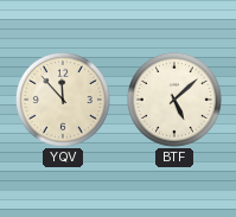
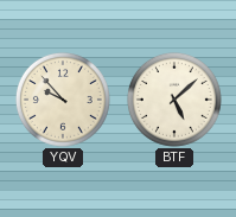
YQV: 11:53 -> 9:53
